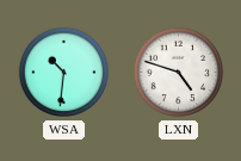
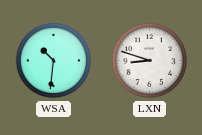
LXN: 4:48 -> 8:48
